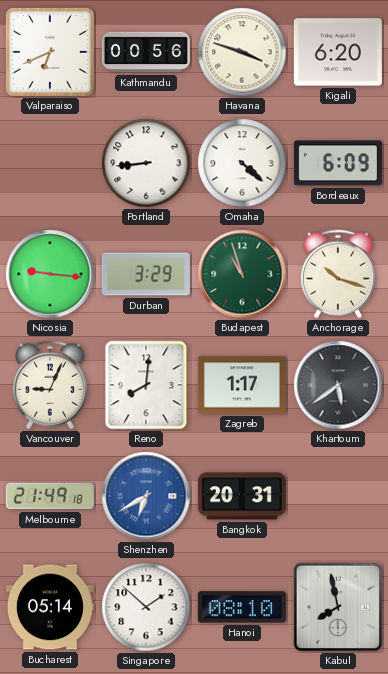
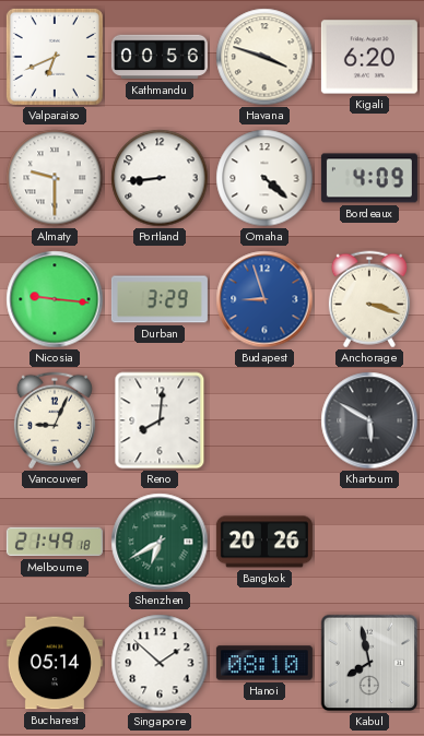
Almaty: none -> 9:30
Bordeaux: 6:09 -> 4:09
Budapest: 10:57 -> 8:57
Budapest dial: green -> blue
Anchorage: 10:18 -> 3:18
Zagreb: 1:17 -> none
Khartoum: 5:39 -> 5:50
Shenzhen dial: blue -> green
Bangkok: 20:31 -> 20:26
